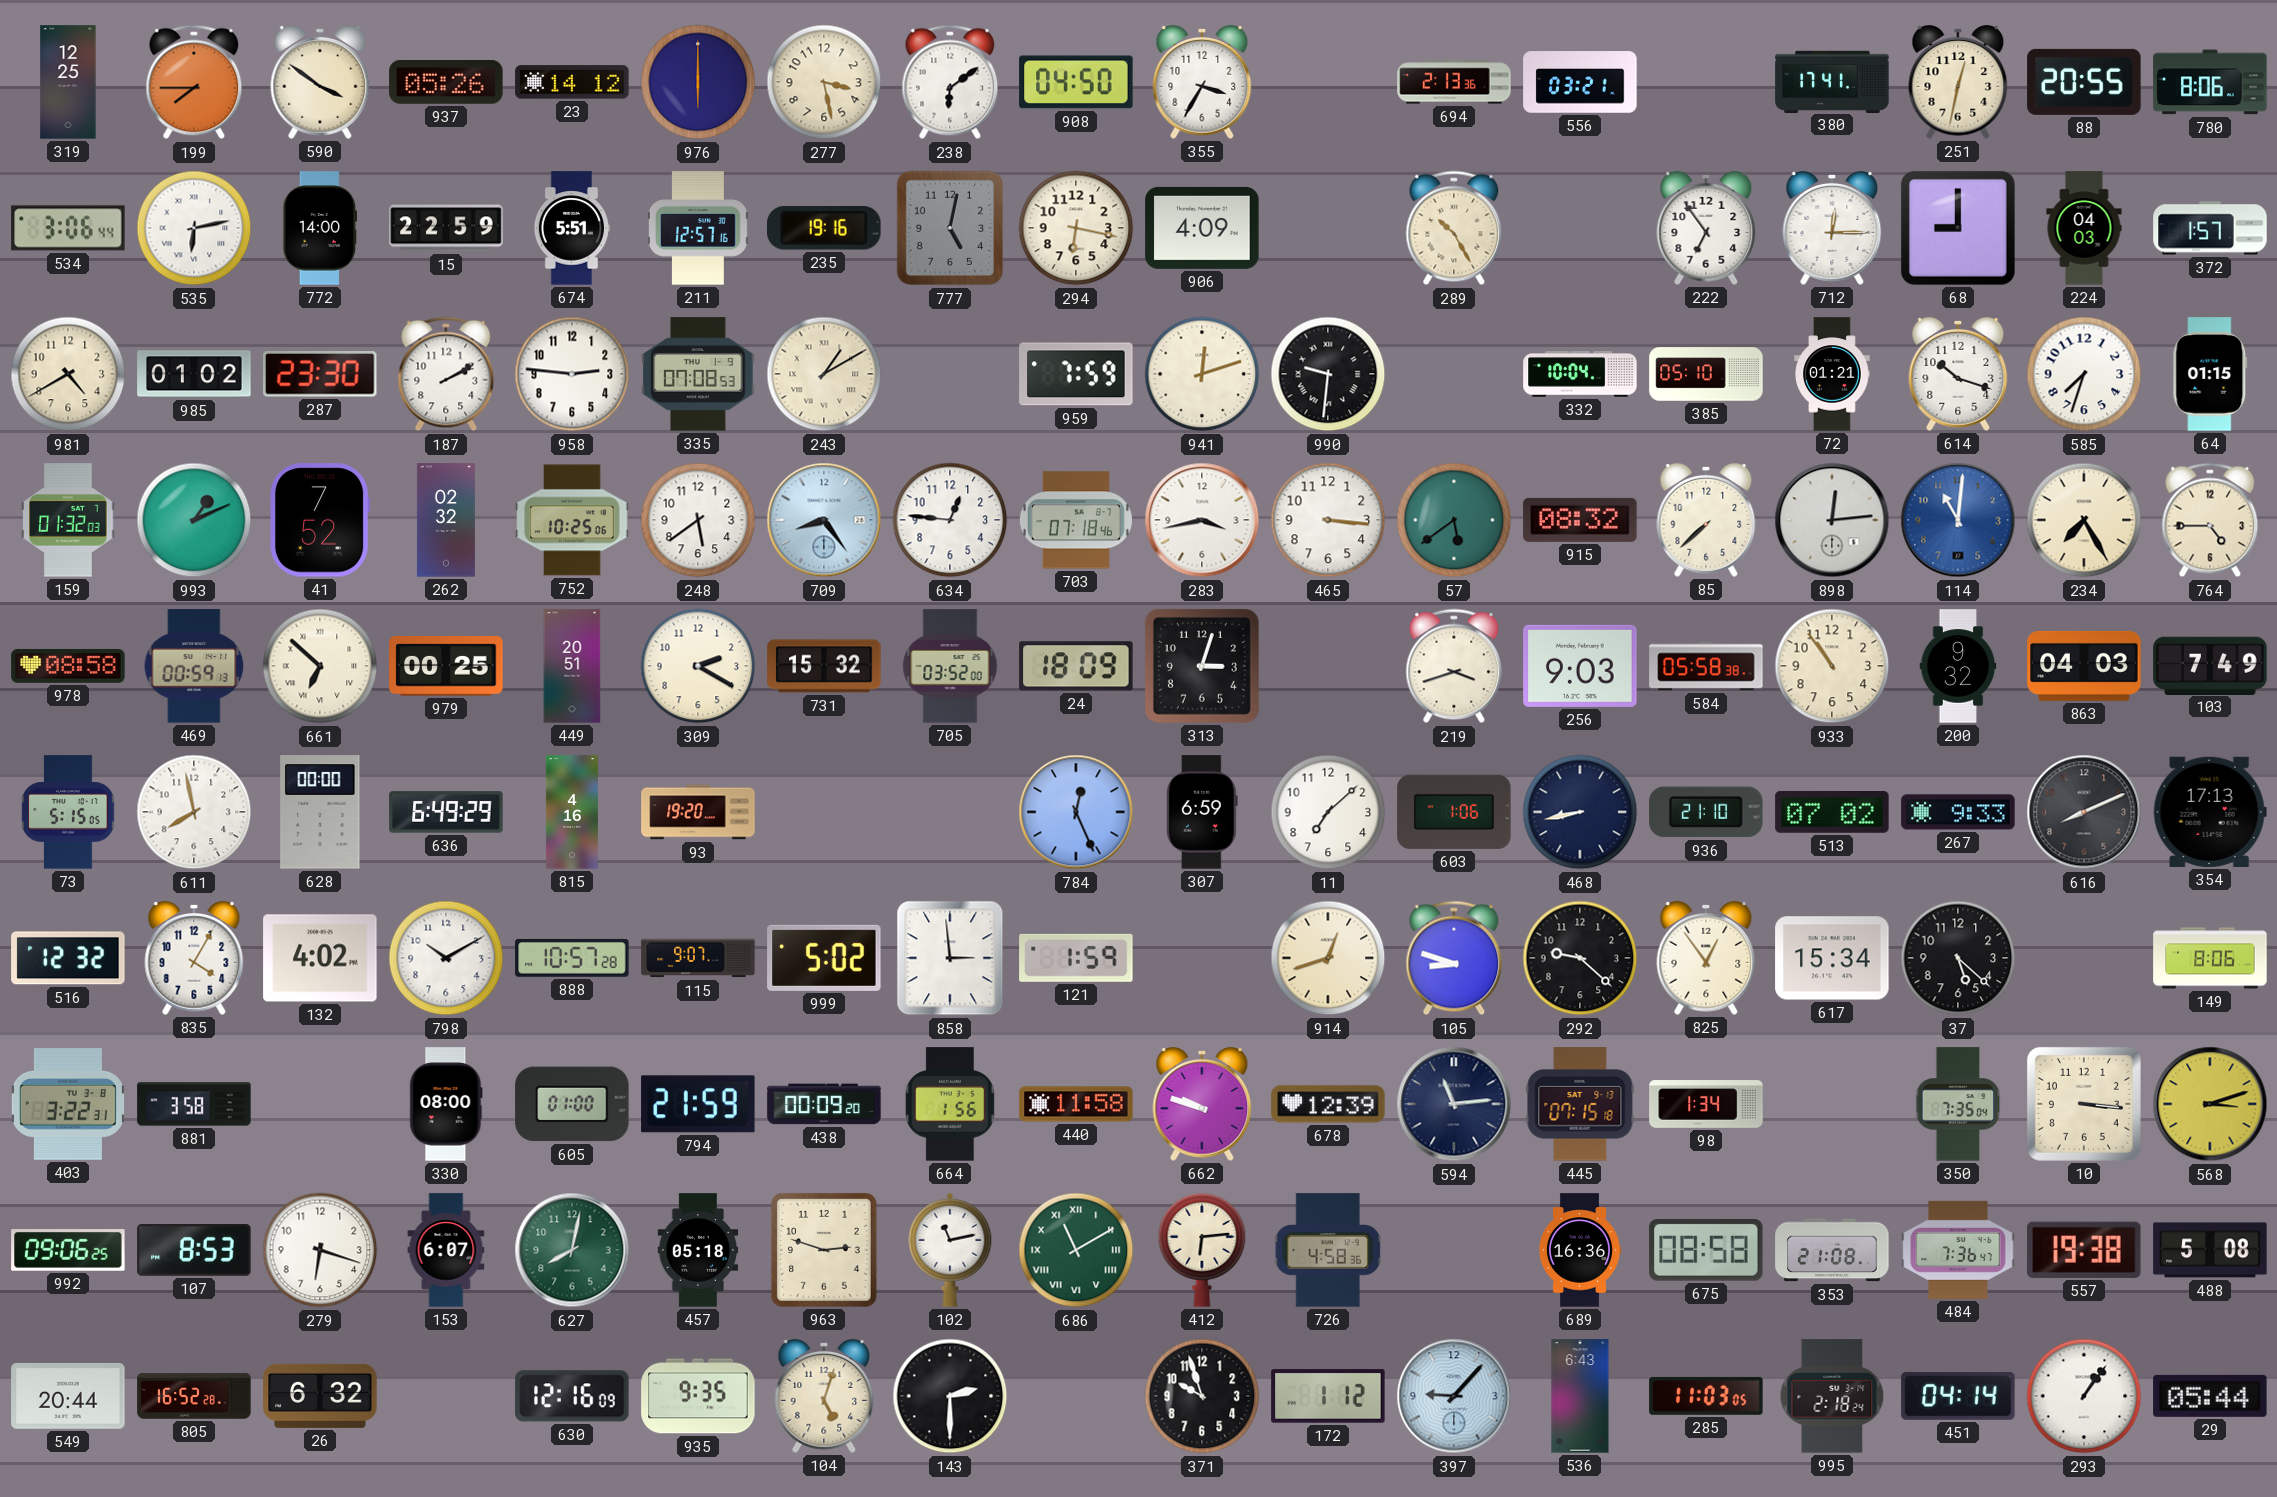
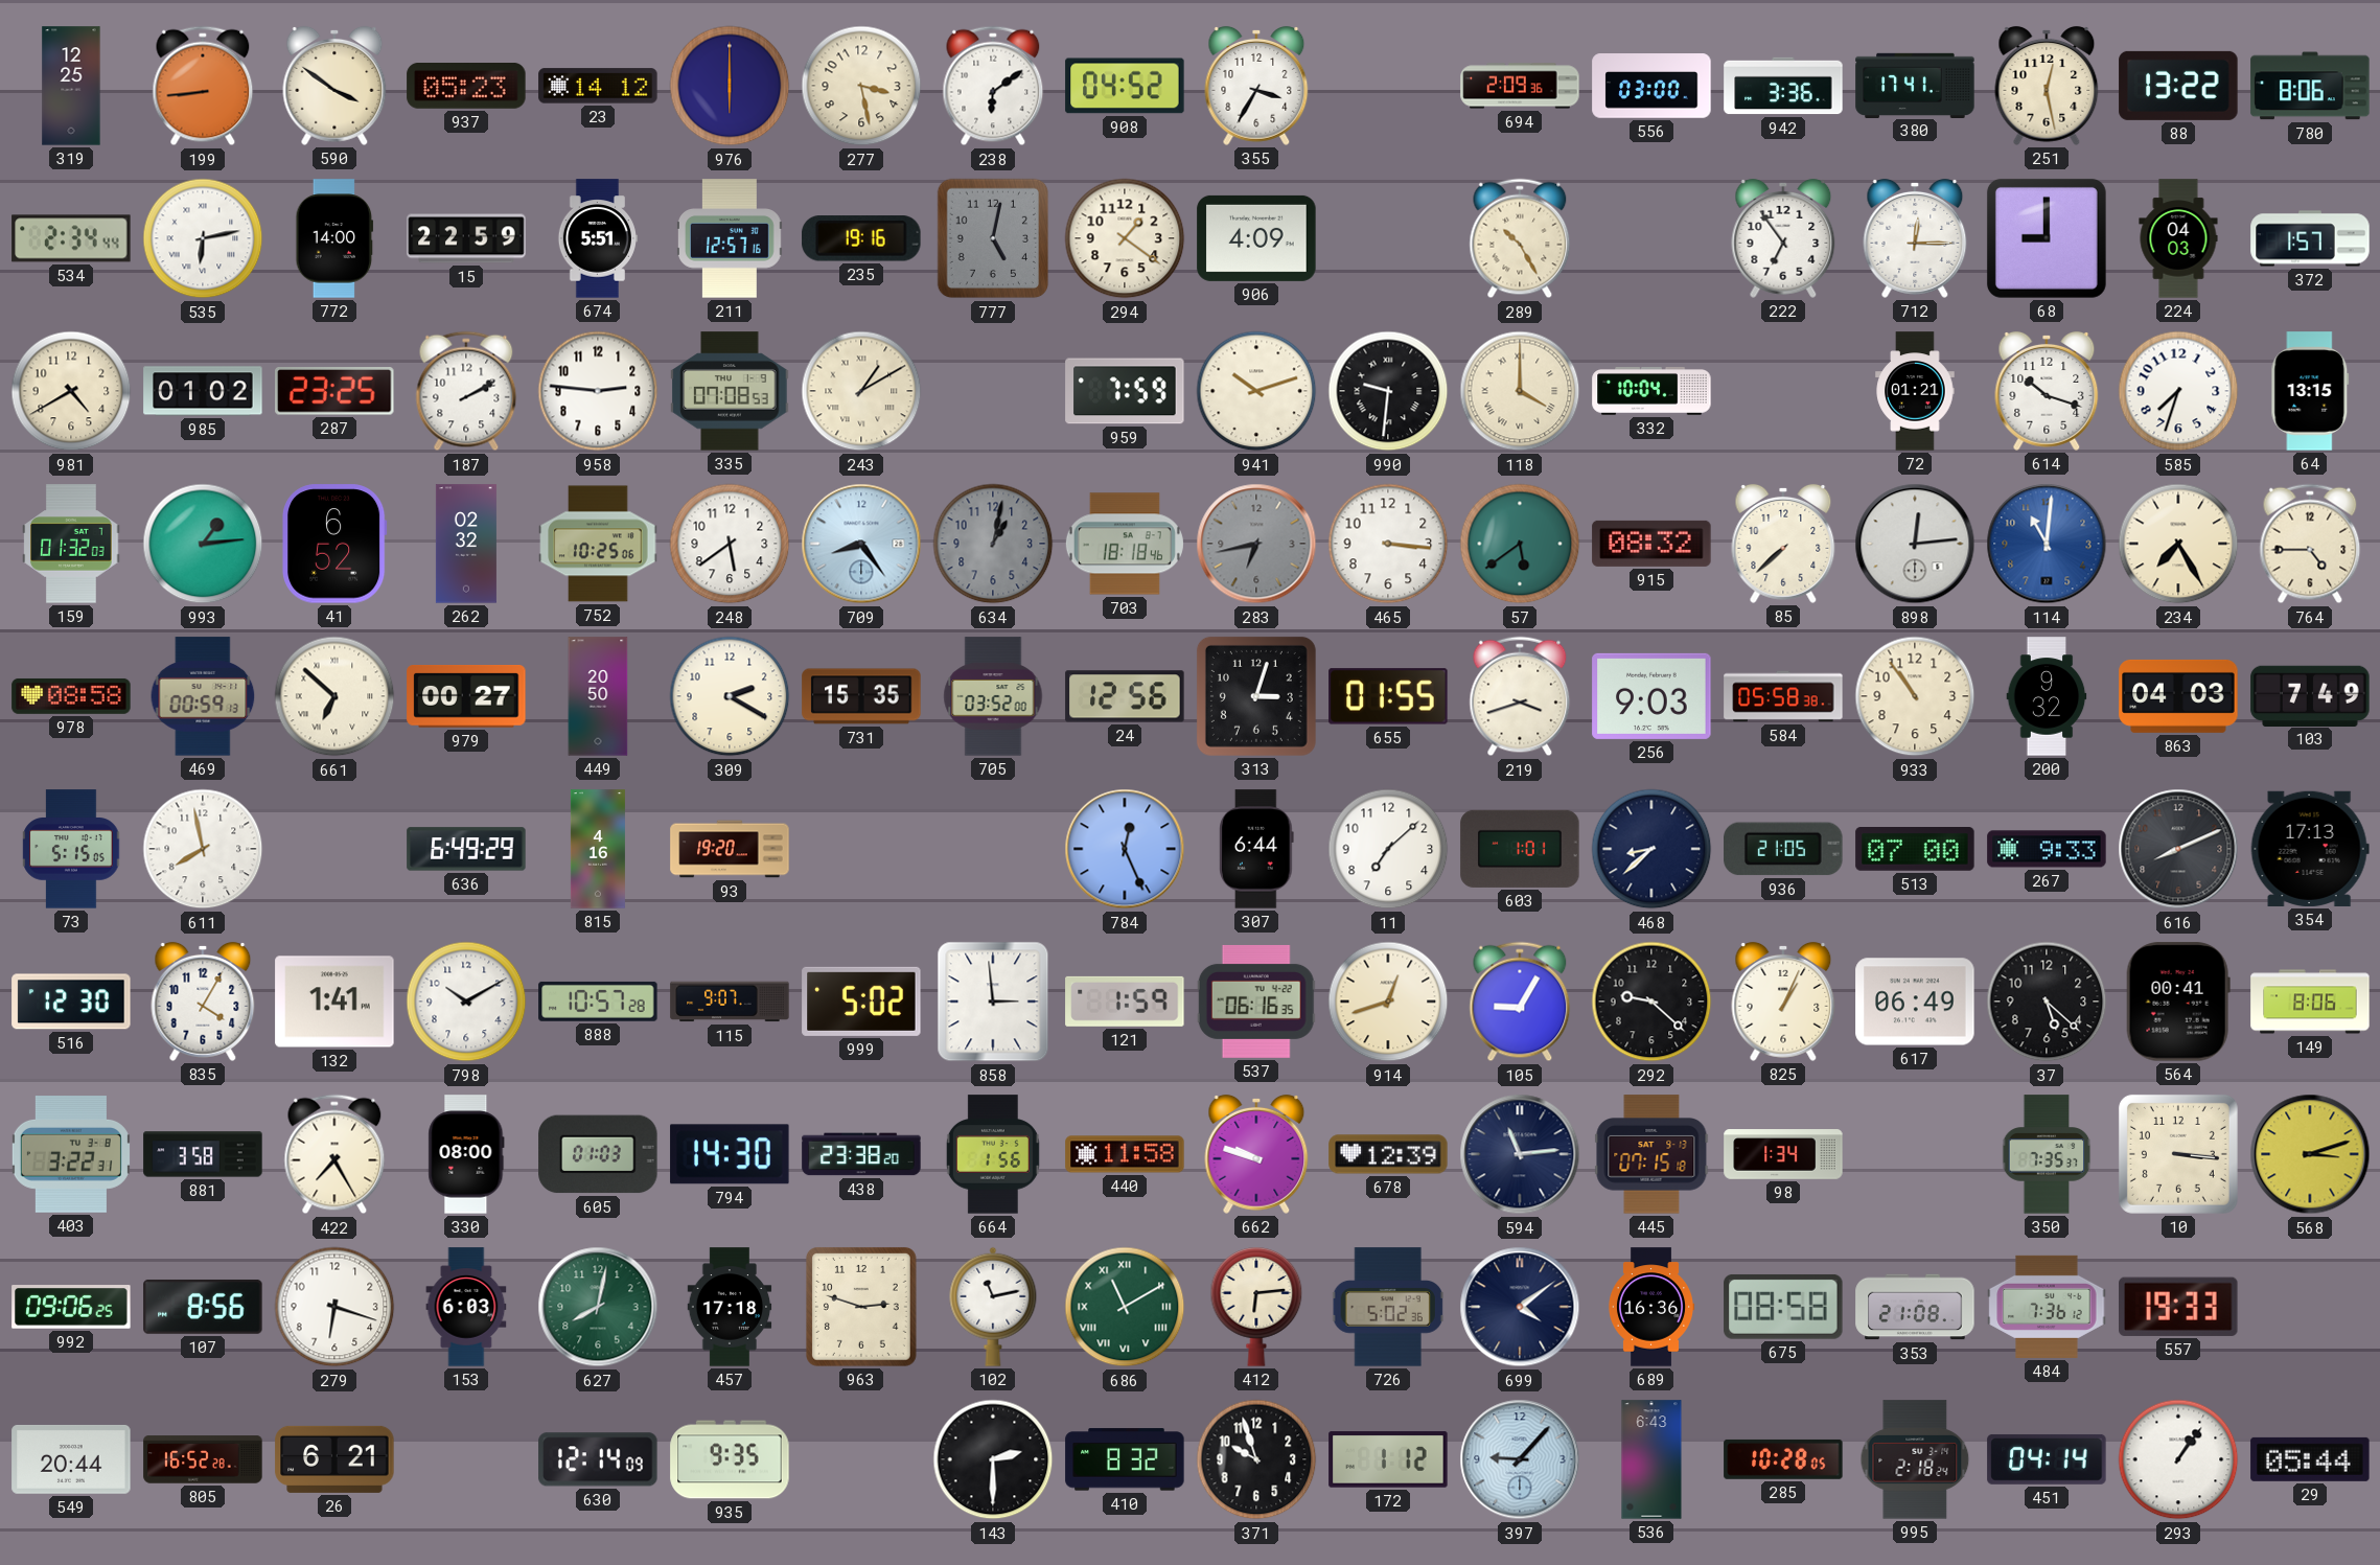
199: 7:45 -> 8:44
937: 05:26 -> 05:23
908: 04:50 -> 04:52
694: 2:13 -> 2:09
556: 03:21 -> 03:00
942: none -> 3:36
251: 12:32 -> 12:28
88: 20:55 -> 13:22
534: 3:06 -> 2:34
294: 6:17 -> 1:21
287: 23:30 -> 23:25
941: 12:12 -> 10:12
118: none -> 4:00
385: 05:10 -> none
64: 01:15 -> 13:15
993: 1:11 -> 1:14
41: 7:52 -> 6:52
634: 12:46 -> 1:02
634 dial: white -> grey
703: 07:18 -> 18:18
283: 3:43 -> 6:43
283 dial: white -> grey
979: 00:25 -> 00:27
449: 20:51 -> 20:50
731: 15:32 -> 15:35
24: 18:09 -> 12:56
655: none -> 01:55
628: 00:00 -> none
307: 6:59 -> 6:44
603: 1:06 -> 1:01
468: 8:43 -> 8:38
936: 21:10 -> 21:05
513: 07:02 -> 07:00
516: 12:32 -> 12:30
132: 4:02 -> 1:41
537: none -> 06:16
105: 8:48 -> 9:05
825: 12:54 -> 1:04
617: 15:34 -> 06:49
564: none -> 00:41
422: none -> 7:25
605: 01:00 -> 01:03
794: 21:59 -> 14:30
438: 00:09 -> 23:38
350: 7:35:04 -> 7:35:37
107: 8:53 -> 8:56
153: 6:07 -> 6:03
457: 05:18 -> 17:18
726: 4:58 -> 5:02
699: none -> 4:09
484: 7:36:47 -> 7:36:12
557: 19:38 -> 19:33
488: 5:08 -> none
26: 6:32 -> 6:21
630: 12:16 -> 12:14
104: 5:03 -> none
410: none -> 8:32
285: 11:03 -> 10:28
